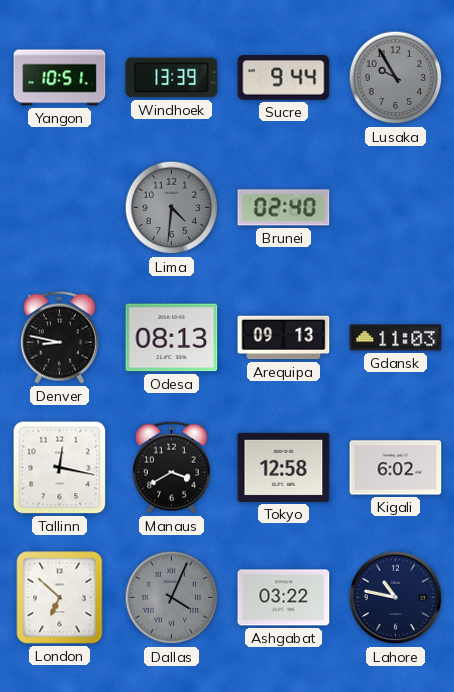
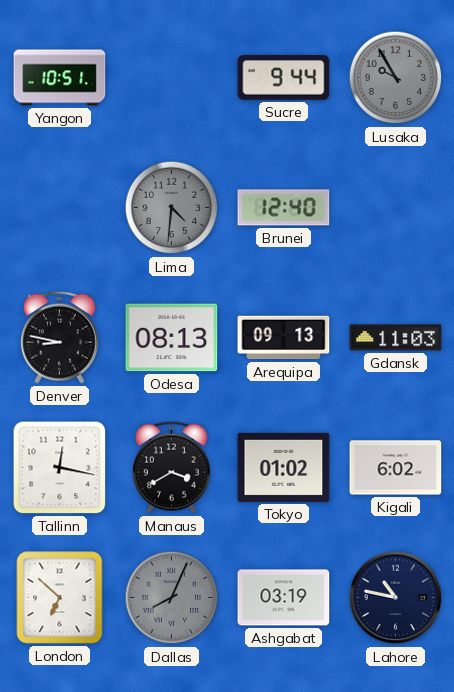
Windhoek: 13:39 -> none
Brunei: 02:40 -> 12:40
Tokyo: 12:58 -> 01:02
Dallas: 4:04 -> 8:04
Ashgabat: 03:22 -> 03:19
